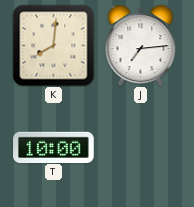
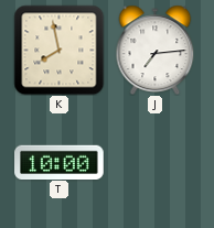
K: 8:01 -> 7:58
